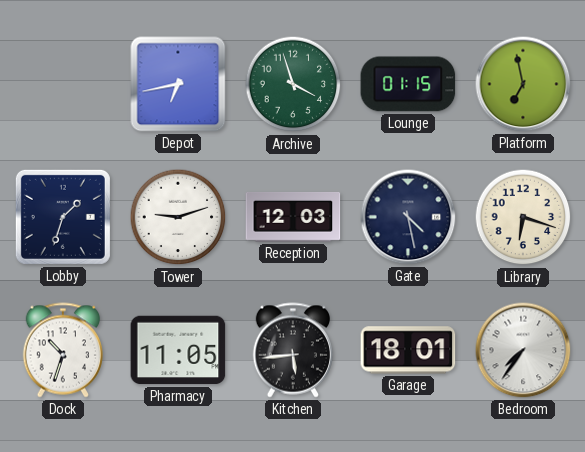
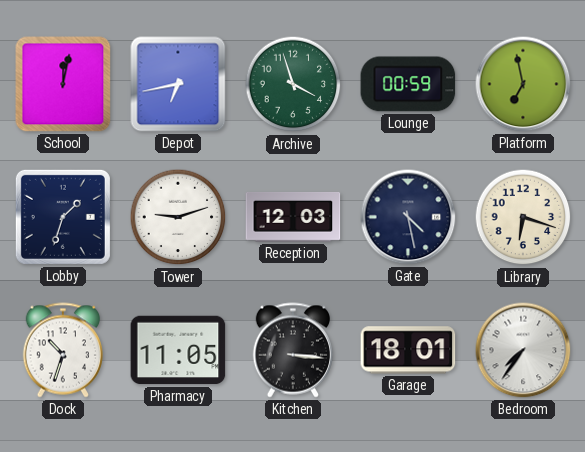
School: none -> 12:02
Lounge: 01:15 -> 00:59
Kitchen: 5:44 -> 3:16
